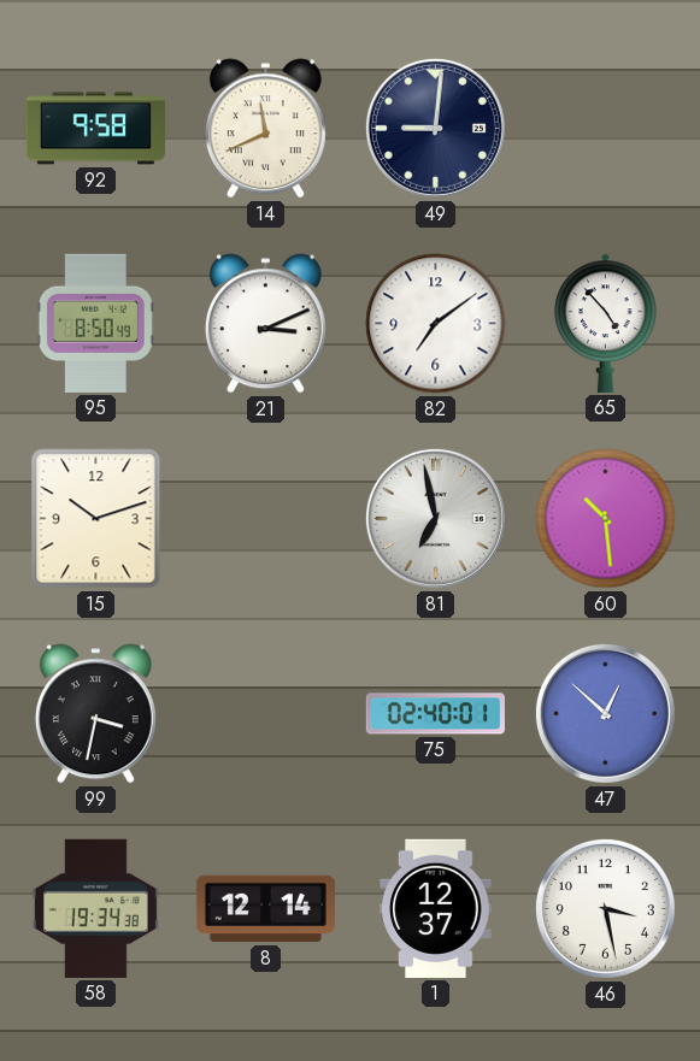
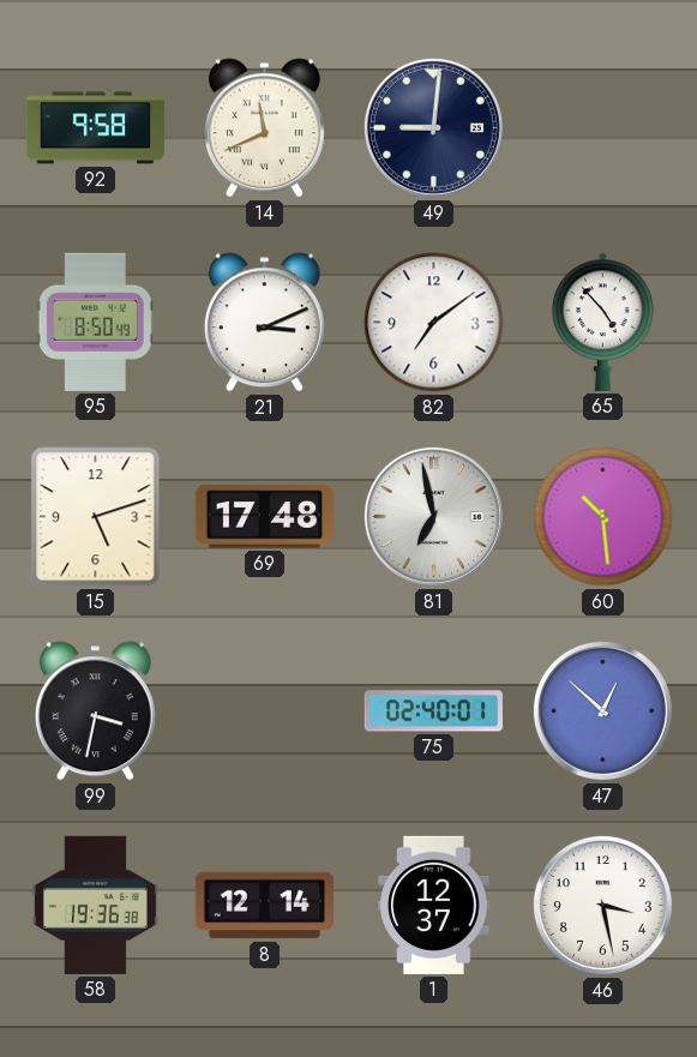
15: 10:12 -> 5:12
69: none -> 17:48
58: 19:34 -> 19:36
